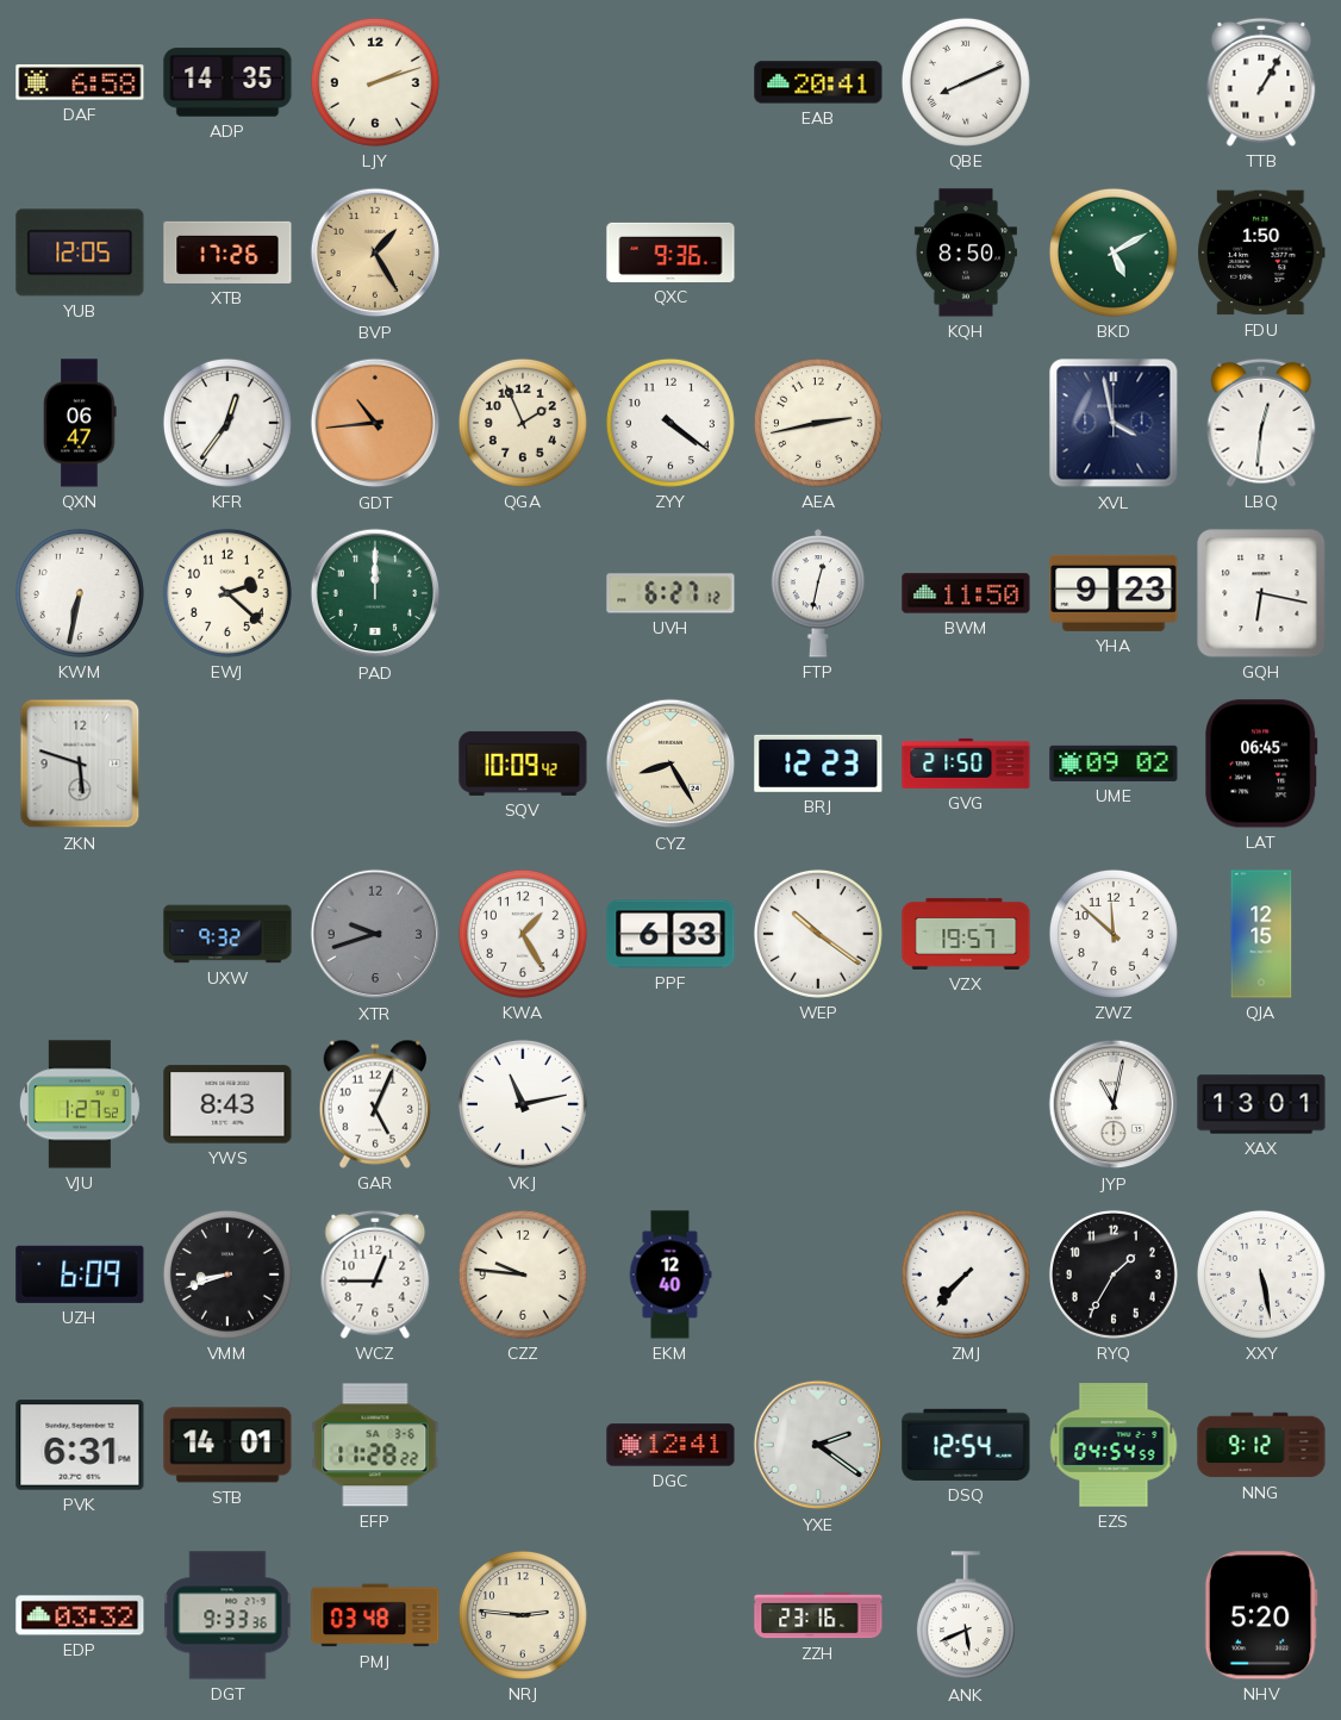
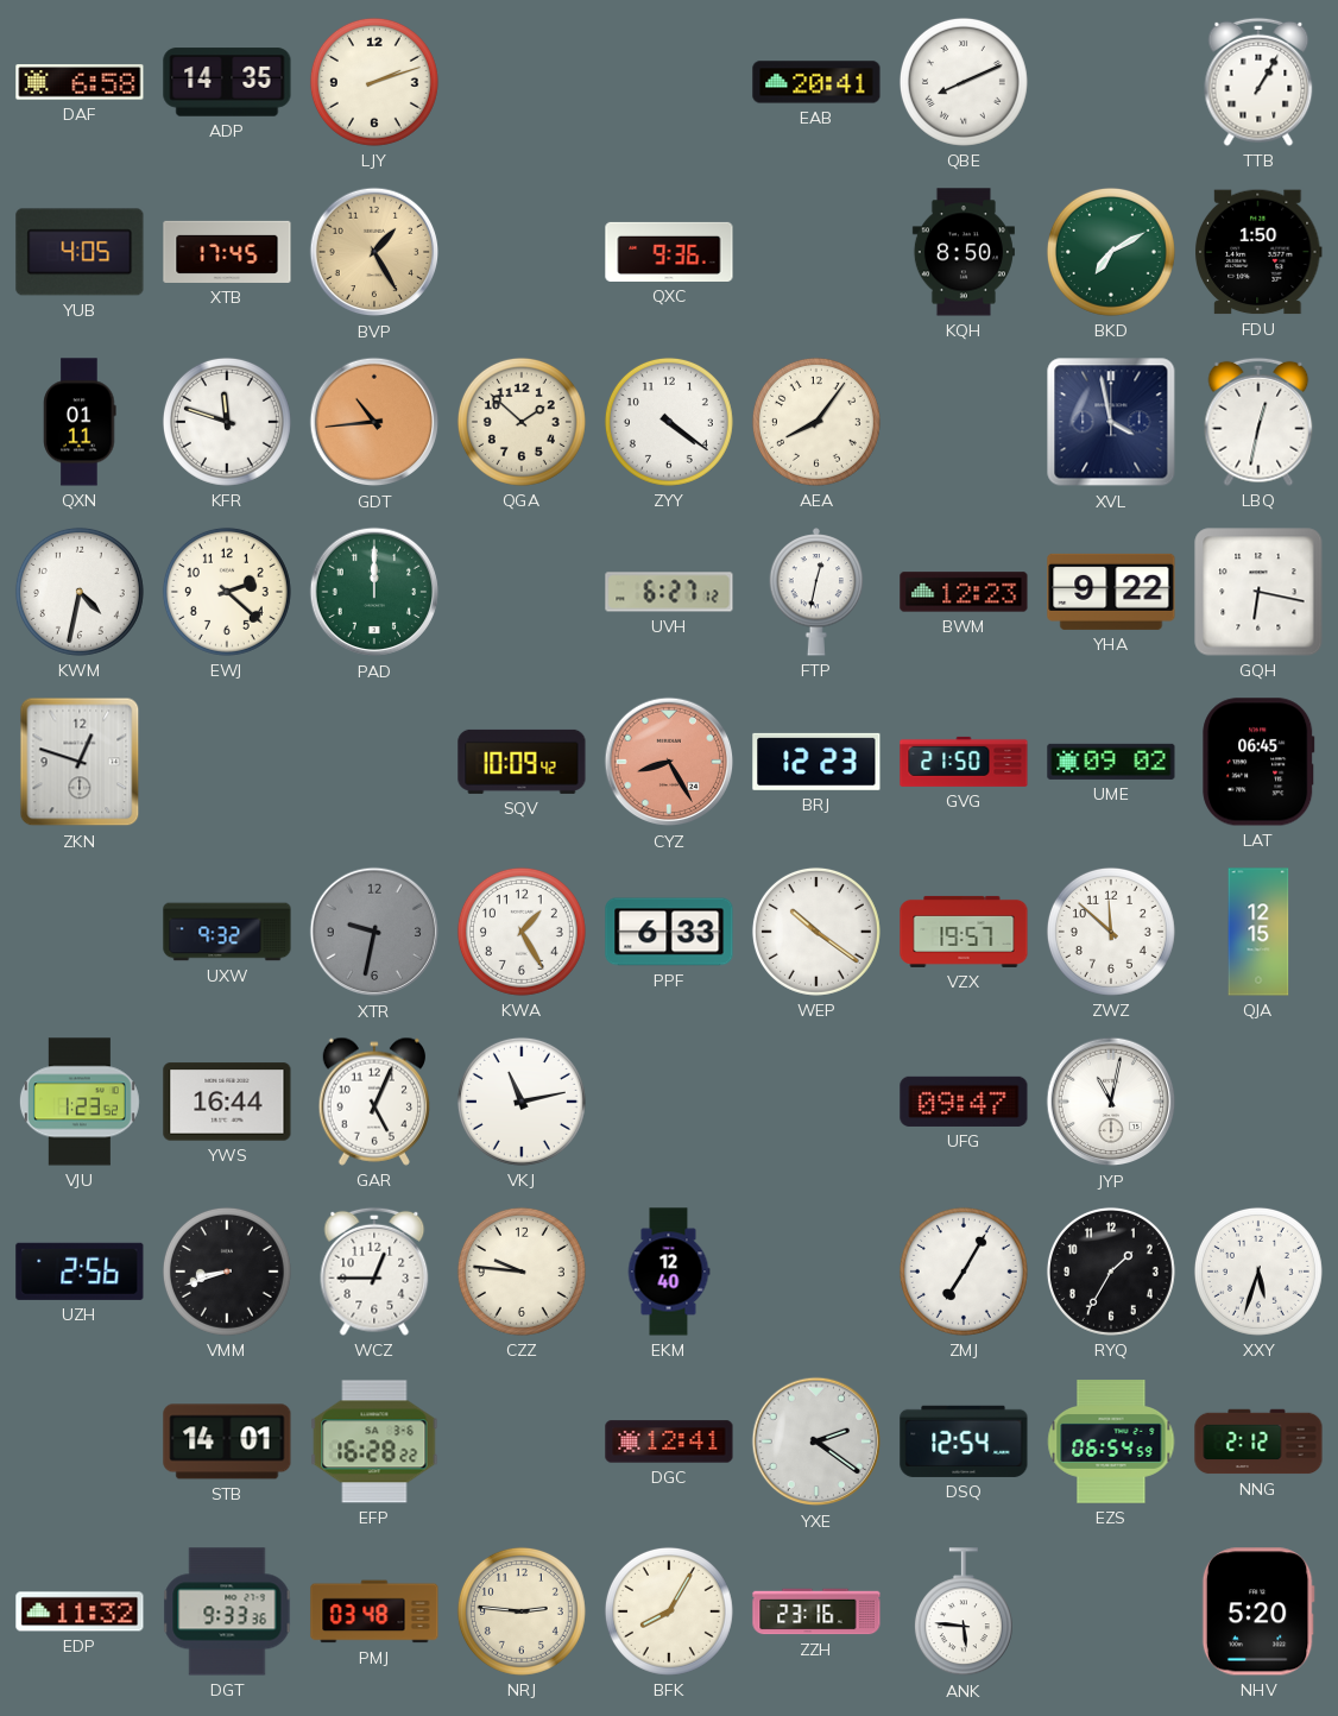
YUB: 12:05 -> 4:05
XTB: 17:26 -> 17:45
BKD: 5:10 -> 7:10
QXN: 06:47 -> 01:11
KFR: 12:36 -> 11:48
QGA: 1:56 -> 1:52
AEA: 2:43 -> 8:06
LBQ: 12:31 -> 12:32
KWM: 6:32 -> 4:32
BWM: 11:50 -> 12:23
YHA: 9:23 -> 9:22
ZKN: 5:48 -> 12:48
CYZ dial: cream -> salmon
XTR: 9:42 -> 9:32
VJU: 1:27 -> 1:23
YWS: 8:43 -> 16:44
UFG: none -> 09:47
XAX: 13:01 -> none
UZH: 6:09 -> 2:56
ZMJ: 7:37 -> 7:05
XXY: 5:28 -> 5:33
PVK: 6:31 -> none
EFP: 11:28 -> 16:28
EZS: 04:54 -> 06:54
NNG: 9:12 -> 2:12
EDP: 03:32 -> 11:32
BFK: none -> 8:05
ANK: 5:41 -> 5:46
